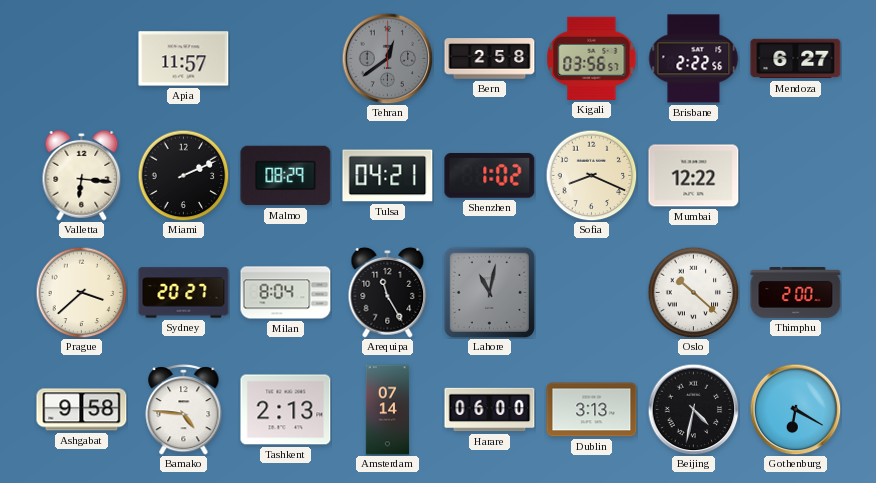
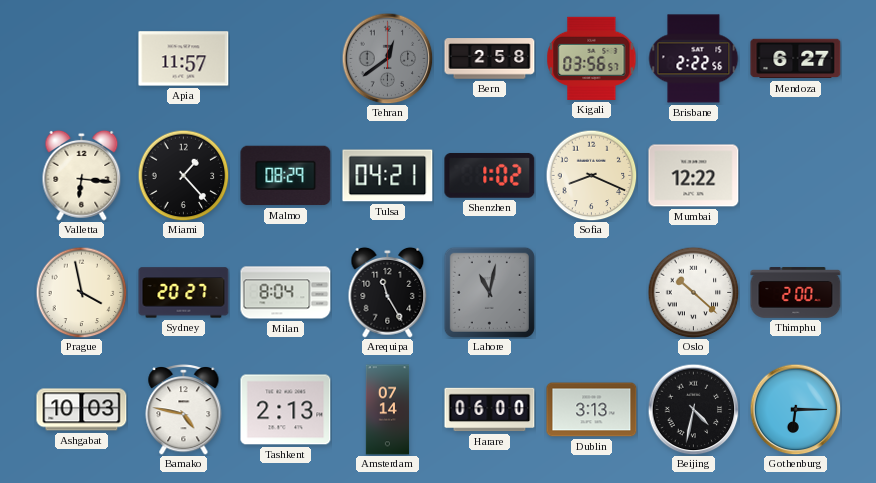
Miami: 2:11 -> 1:23
Prague: 3:38 -> 3:58
Ashgabat: 9:58 -> 10:03
Bamako: 4:46 -> 4:47
Gothenburg: 6:20 -> 6:15
